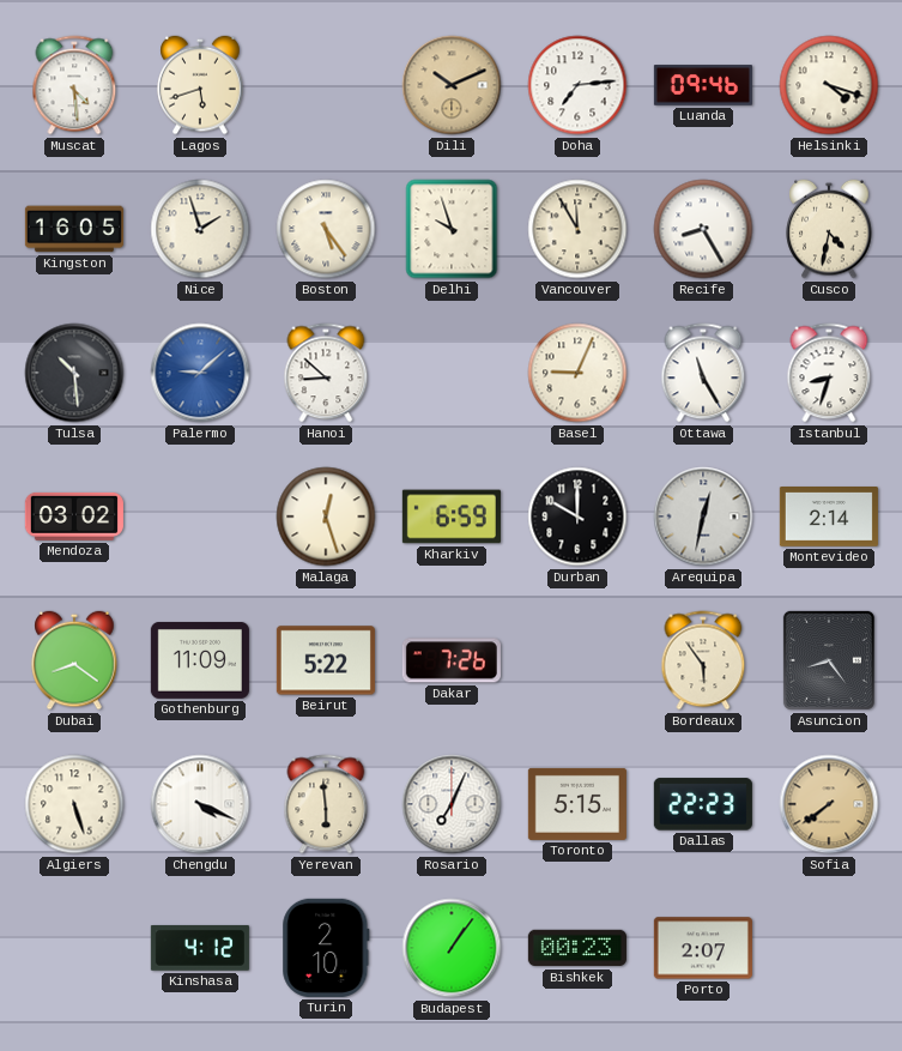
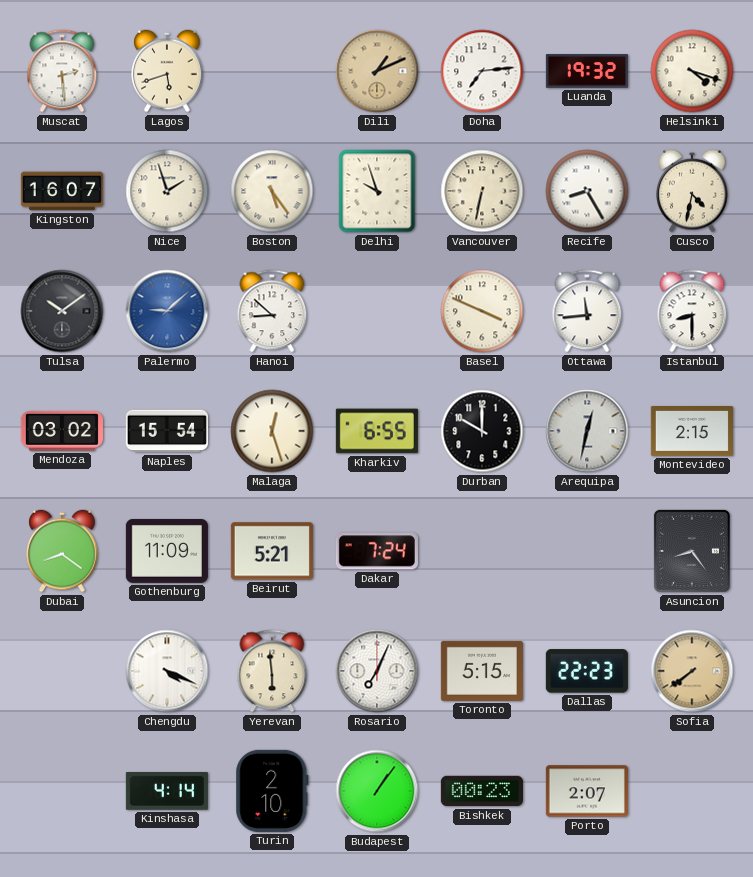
Muscat: 4:29 -> 2:29
Dili: 10:11 -> 1:11
Luanda: 09:46 -> 19:32
Kingston: 16:05 -> 16:07
Vancouver: 11:55 -> 6:32
Tulsa: 10:29 -> 10:09
Basel: 9:04 -> 3:49
Ottawa: 11:25 -> 11:44
Istanbul: 8:33 -> 8:30
Naples: none -> 15:54
Kharkiv: 6:59 -> 6:55
Montevideo: 2:14 -> 2:15
Beirut: 5:22 -> 5:21
Dakar: 7:26 -> 7:24
Bordeaux: 5:54 -> none
Algiers: 5:27 -> none
Kinshasa: 4:12 -> 4:14
